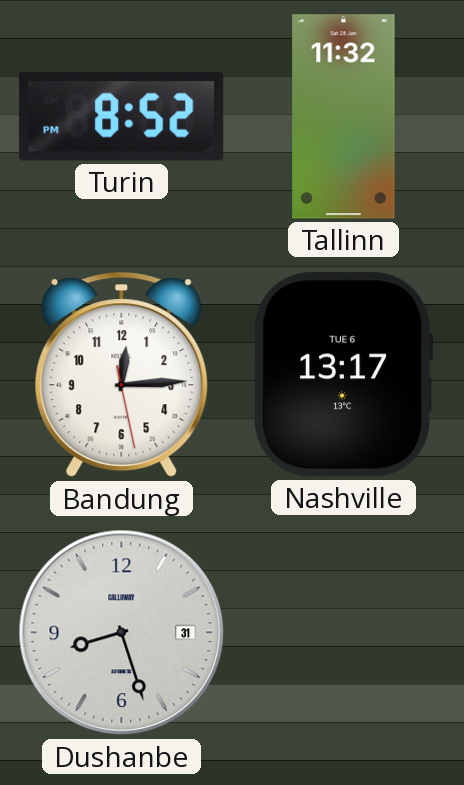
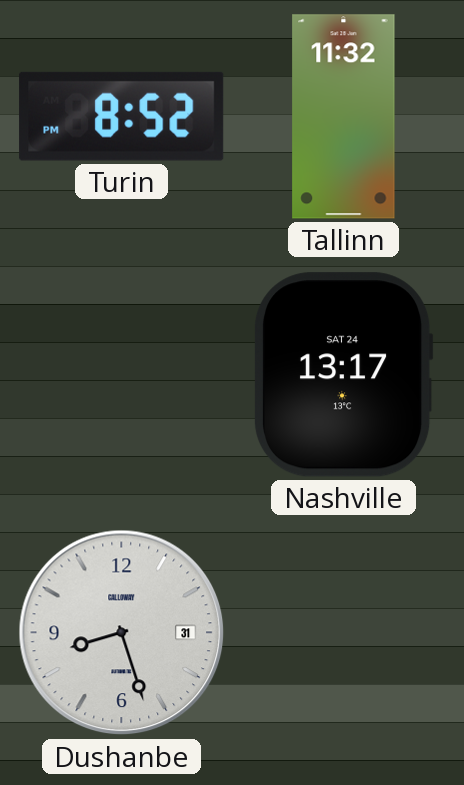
Bandung: 12:14 -> none
Nashville date: TUE 6 -> SAT 24
